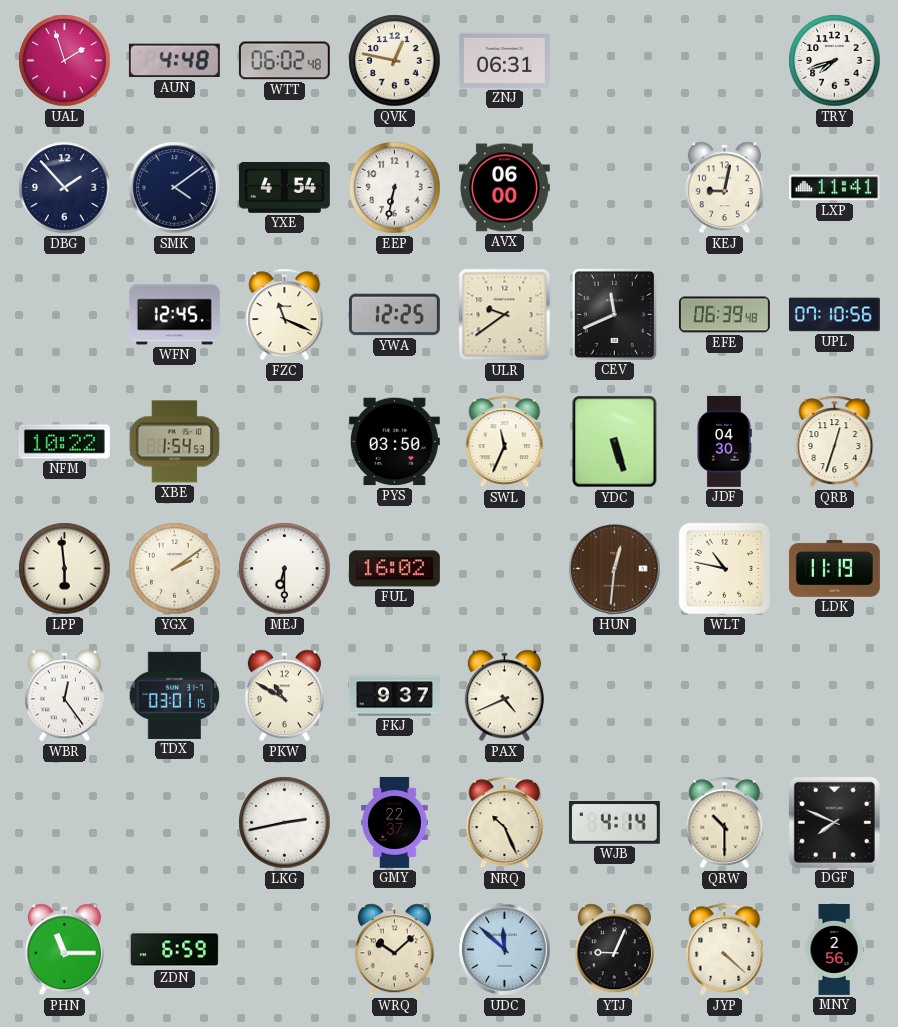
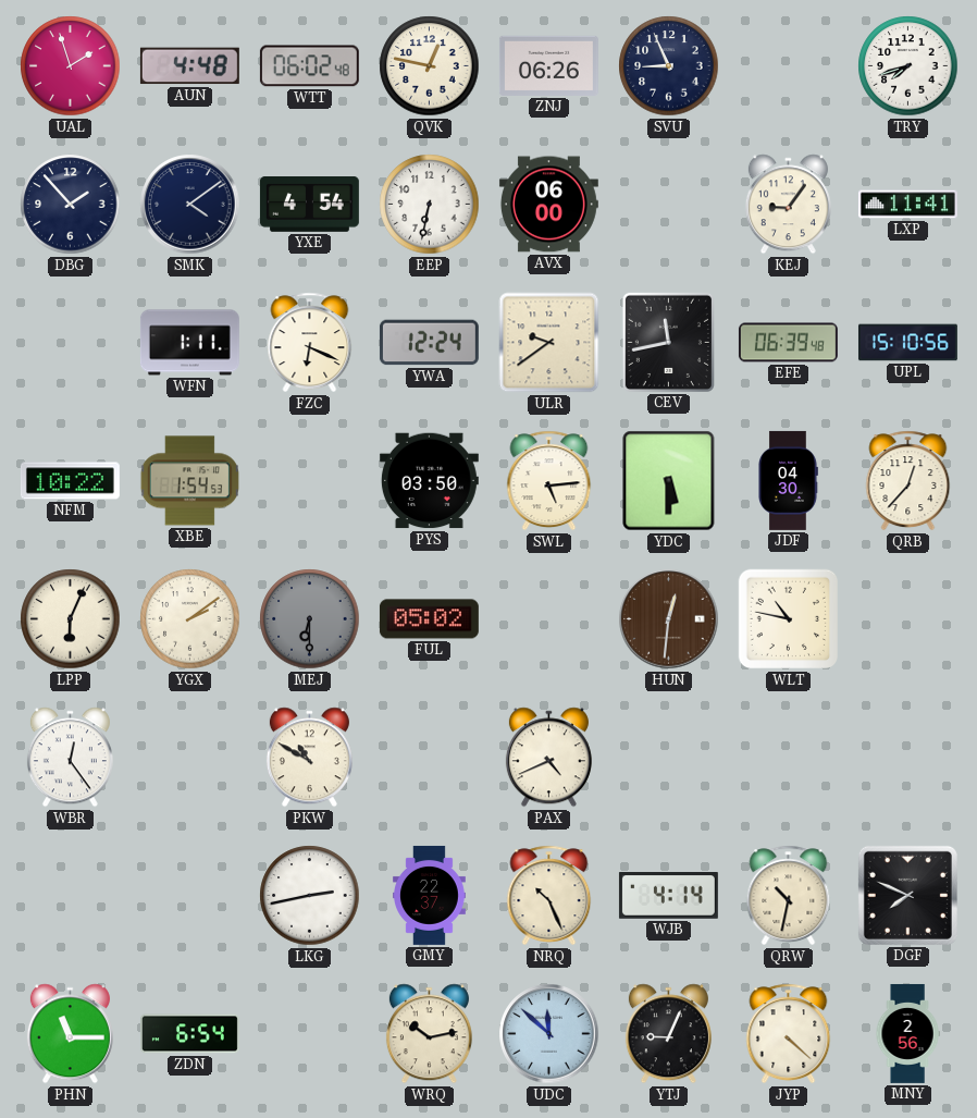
ZNJ: 06:31 -> 06:26
SVU: none -> 8:56
KEJ: 9:02 -> 9:06
WFN: 12:45 -> 1:11
FZC: 11:19 -> 6:19
YWA: 12:25 -> 12:24
CEV: 11:41 -> 11:43
UPL: 07:10 -> 15:10
SWL: 11:34 -> 5:14
YDC: 5:27 -> 5:30
QRB: 12:33 -> 12:37
LPP: 5:59 -> 6:04
MEJ dial: white -> grey
FUL: 16:02 -> 05:02
LDK: 11:19 -> none
TDX: 03:01 -> none
FKJ: 9:37 -> none
QRW: 10:30 -> 10:32
ZDN: 6:59 -> 6:54
WRQ: 10:08 -> 10:13
